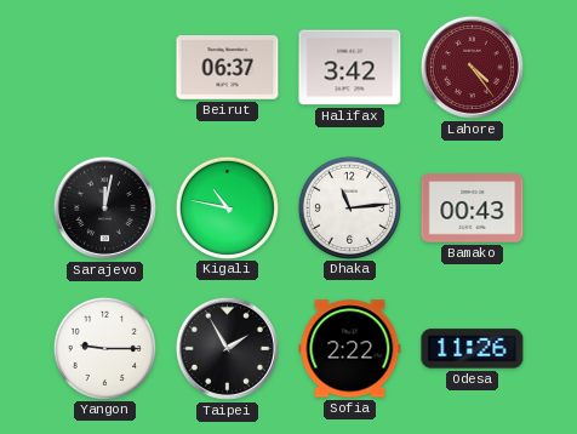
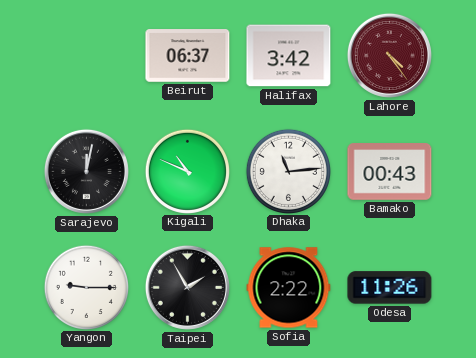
Kigali: 10:47 -> 10:49
